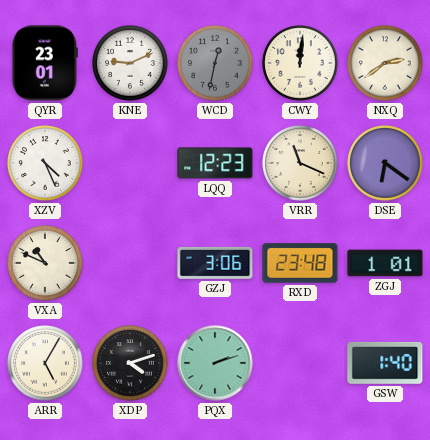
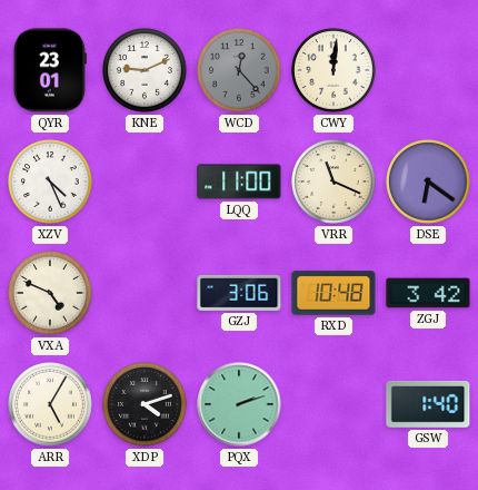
WCD: 12:32 -> 12:23
NXQ: 2:39 -> none
LQQ: 12:23 -> 11:00
VXA: 10:49 -> 4:49
RXD: 23:48 -> 10:48
ZGJ: 1:01 -> 3:42
